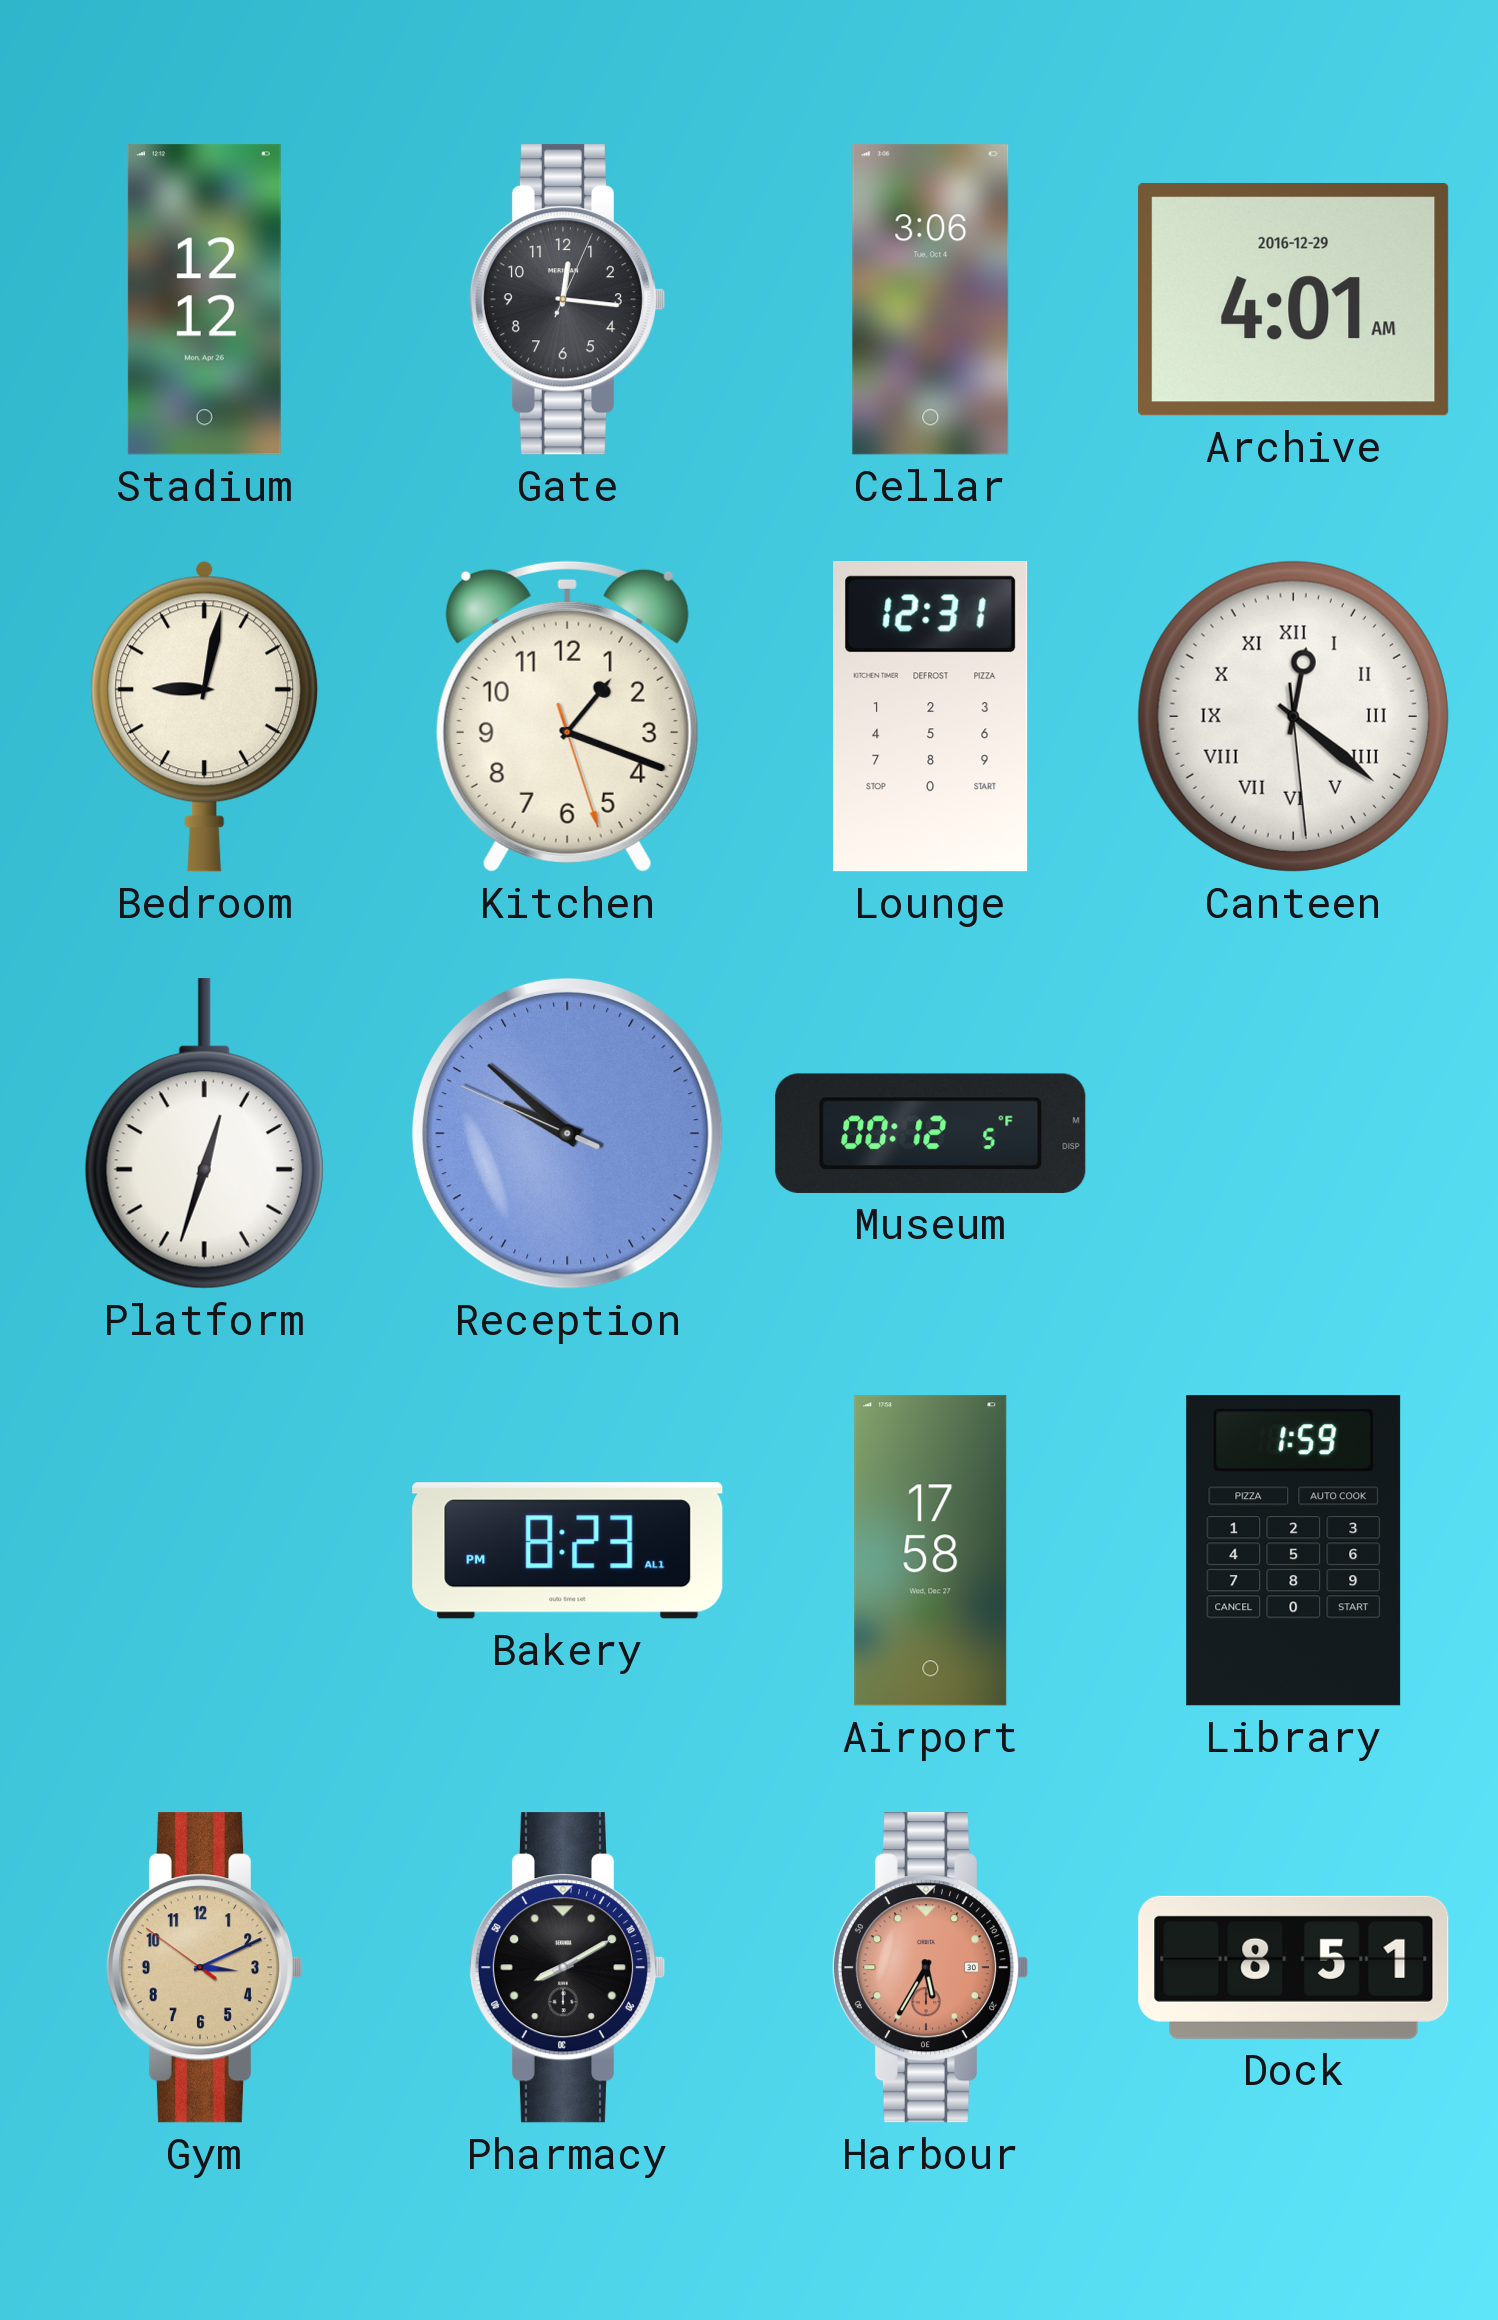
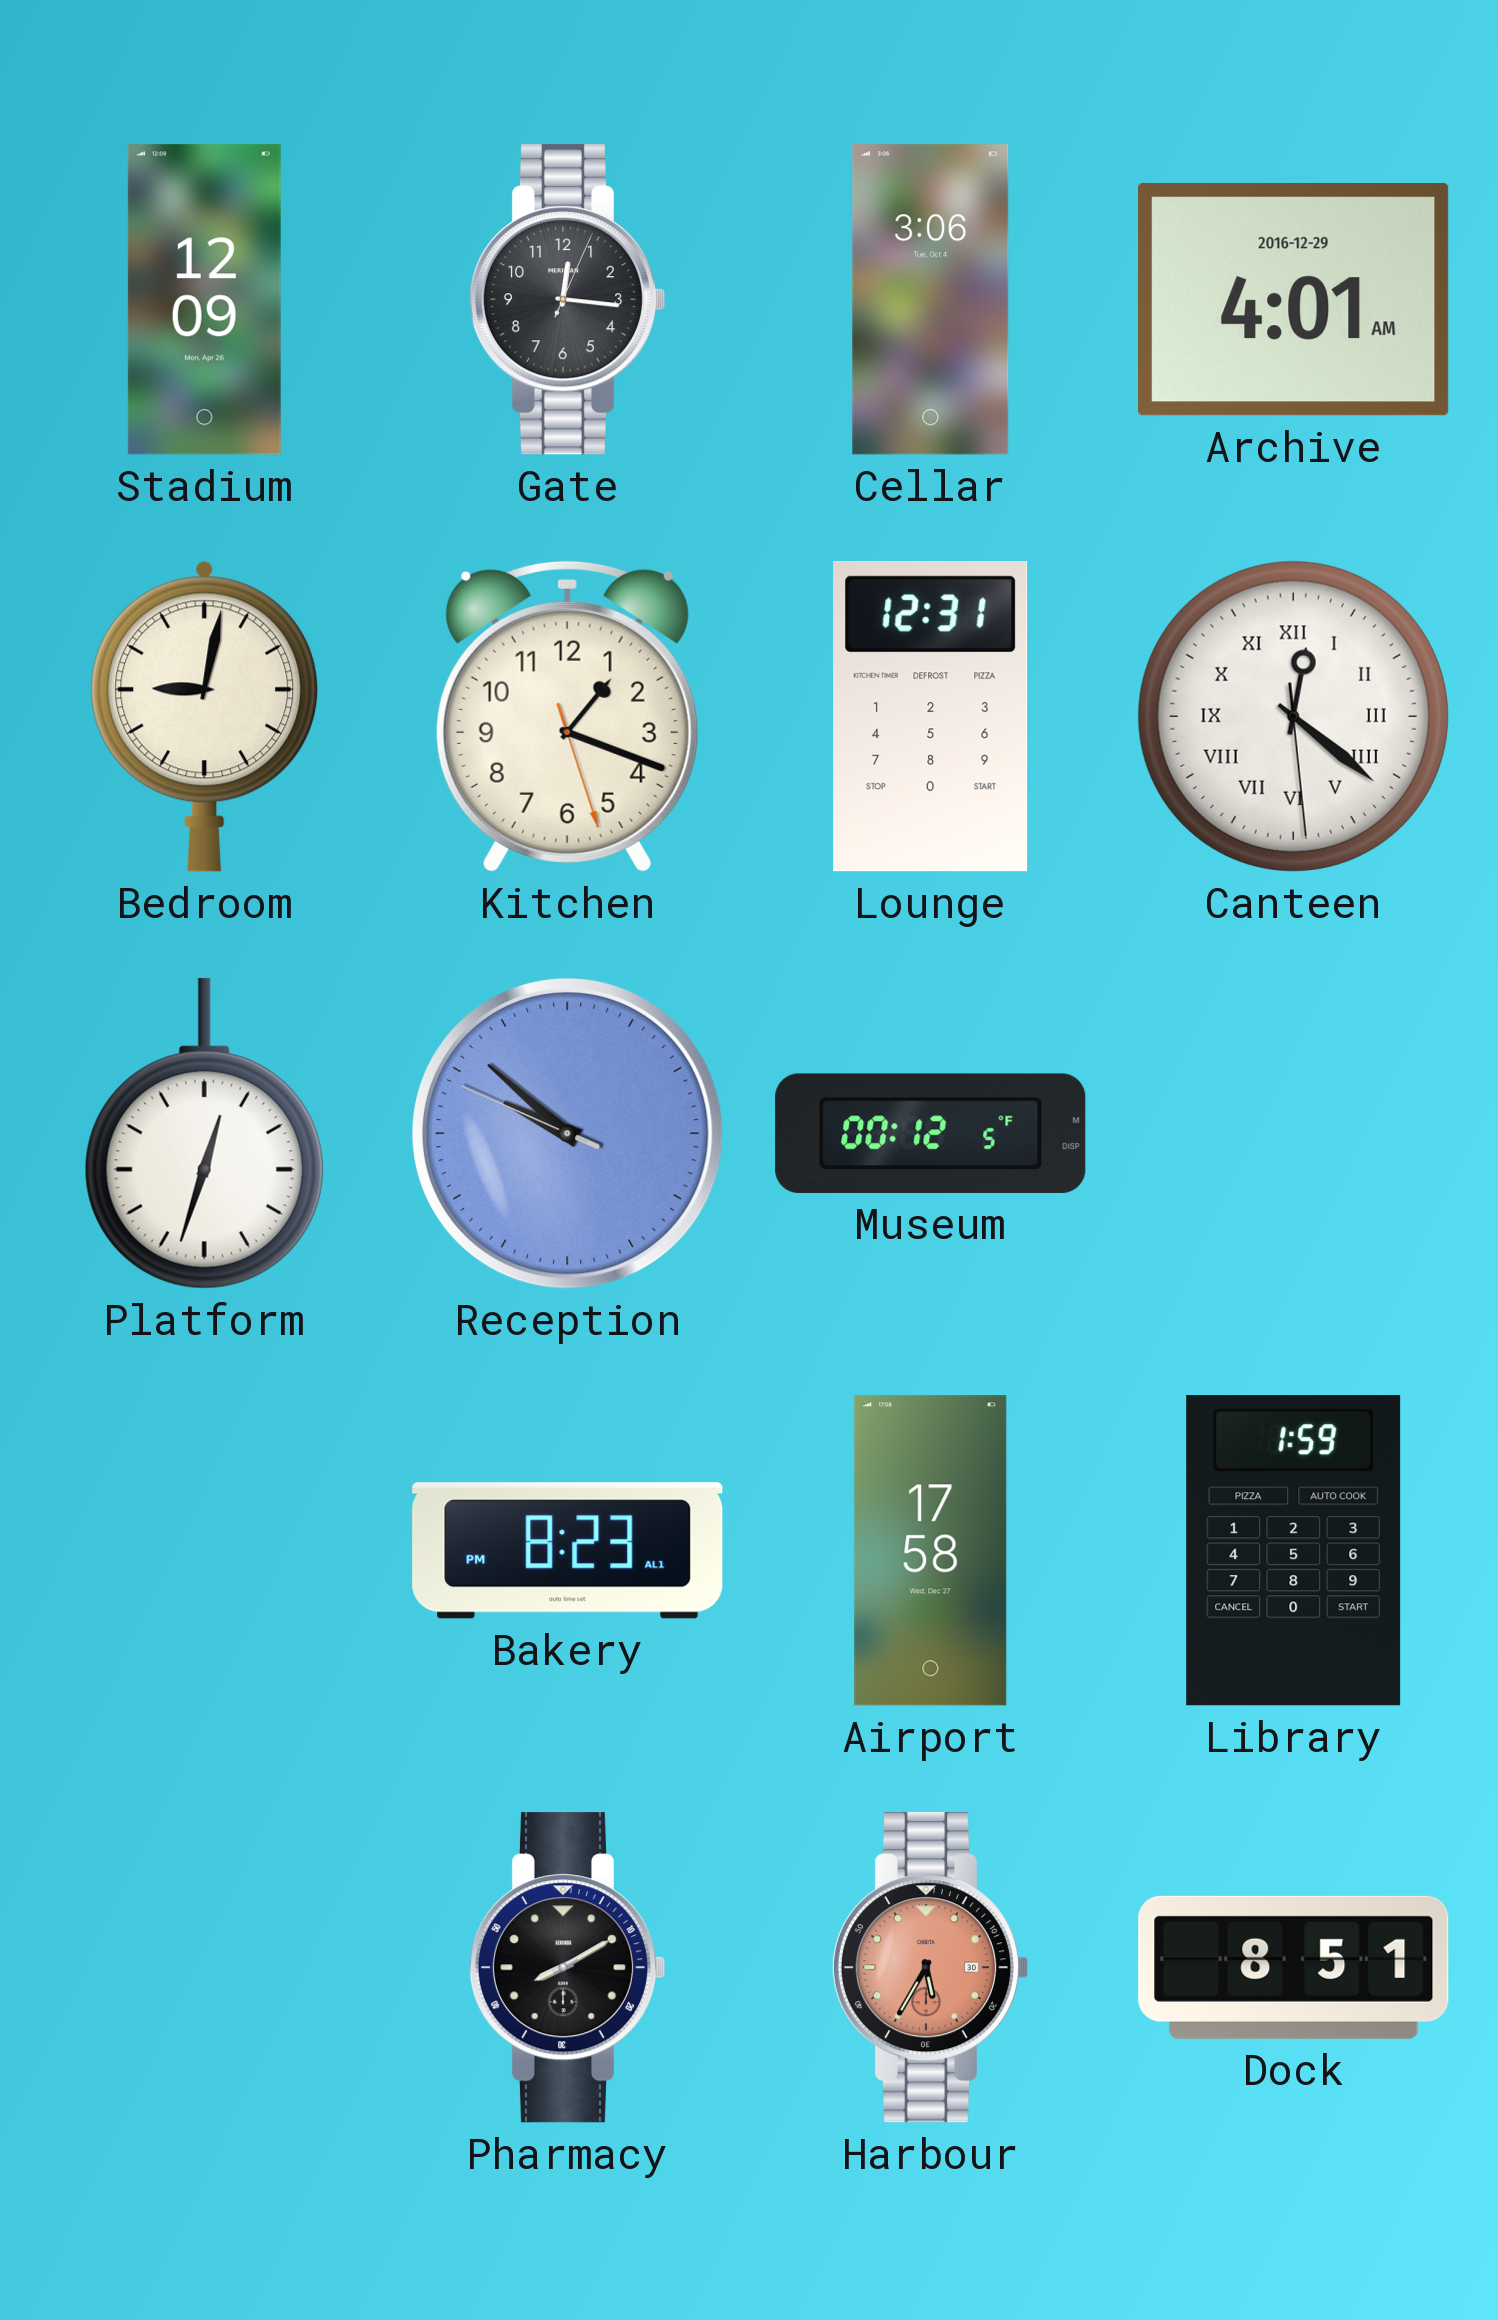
Stadium: 12:12 -> 12:09
Gym: 3:10 -> none
